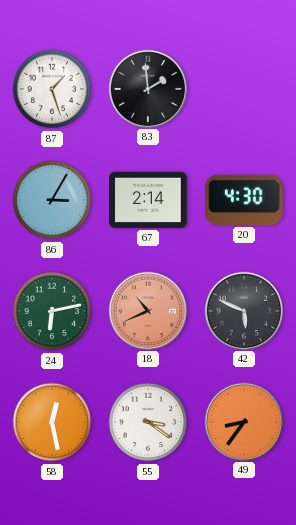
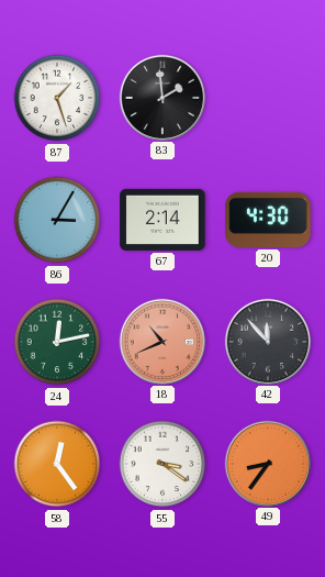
24: 6:13 -> 12:13
42: 5:49 -> 11:53
58: 12:28 -> 12:24
